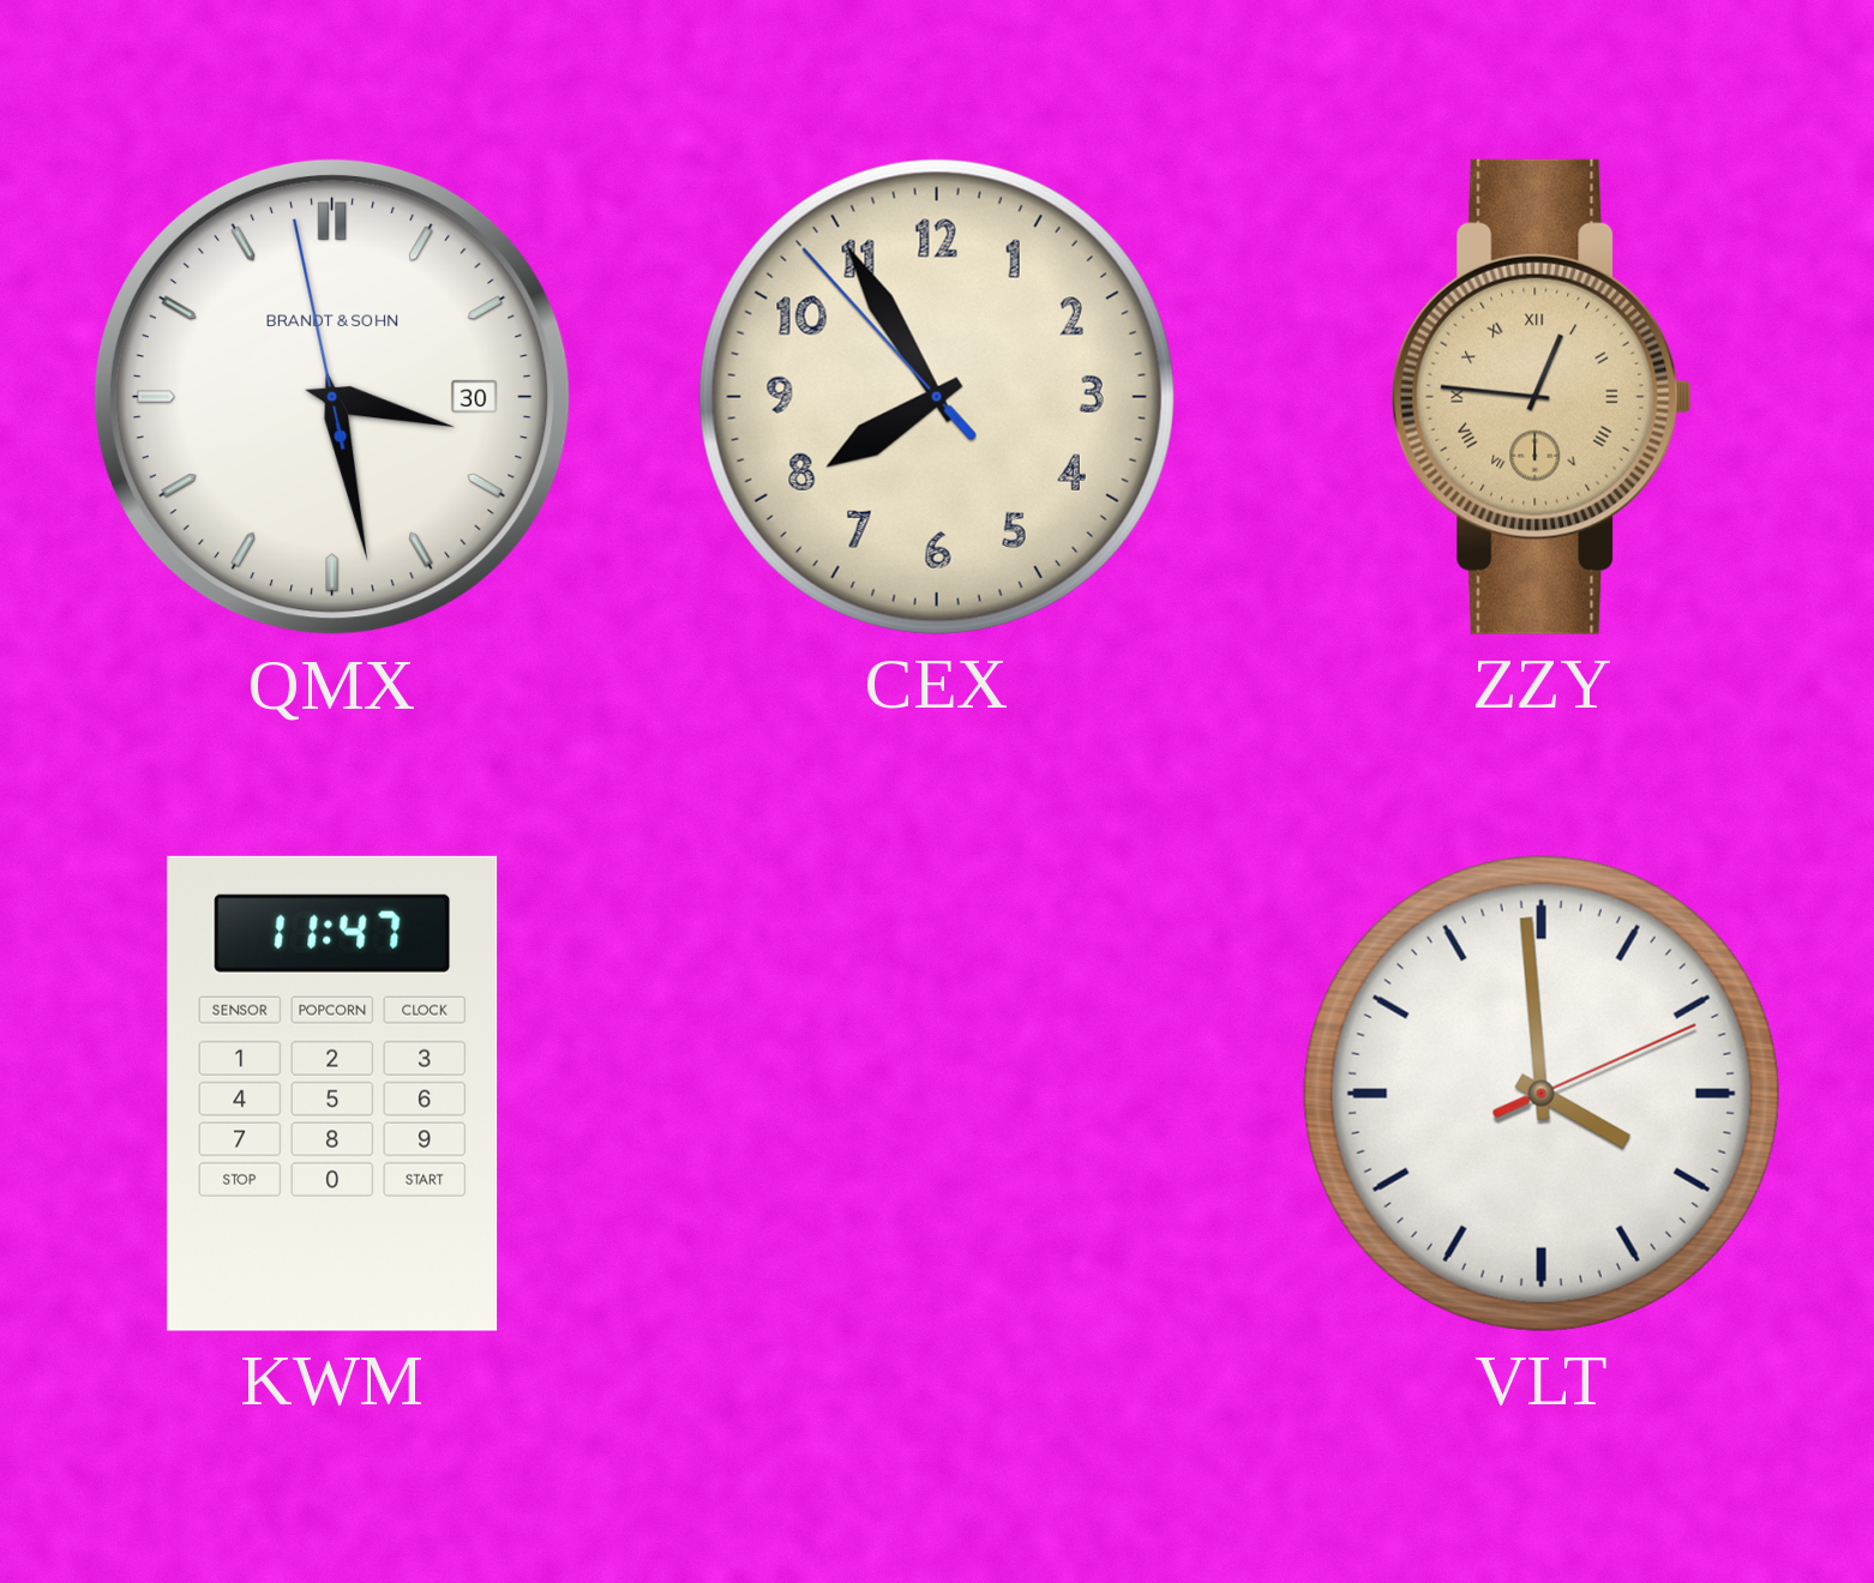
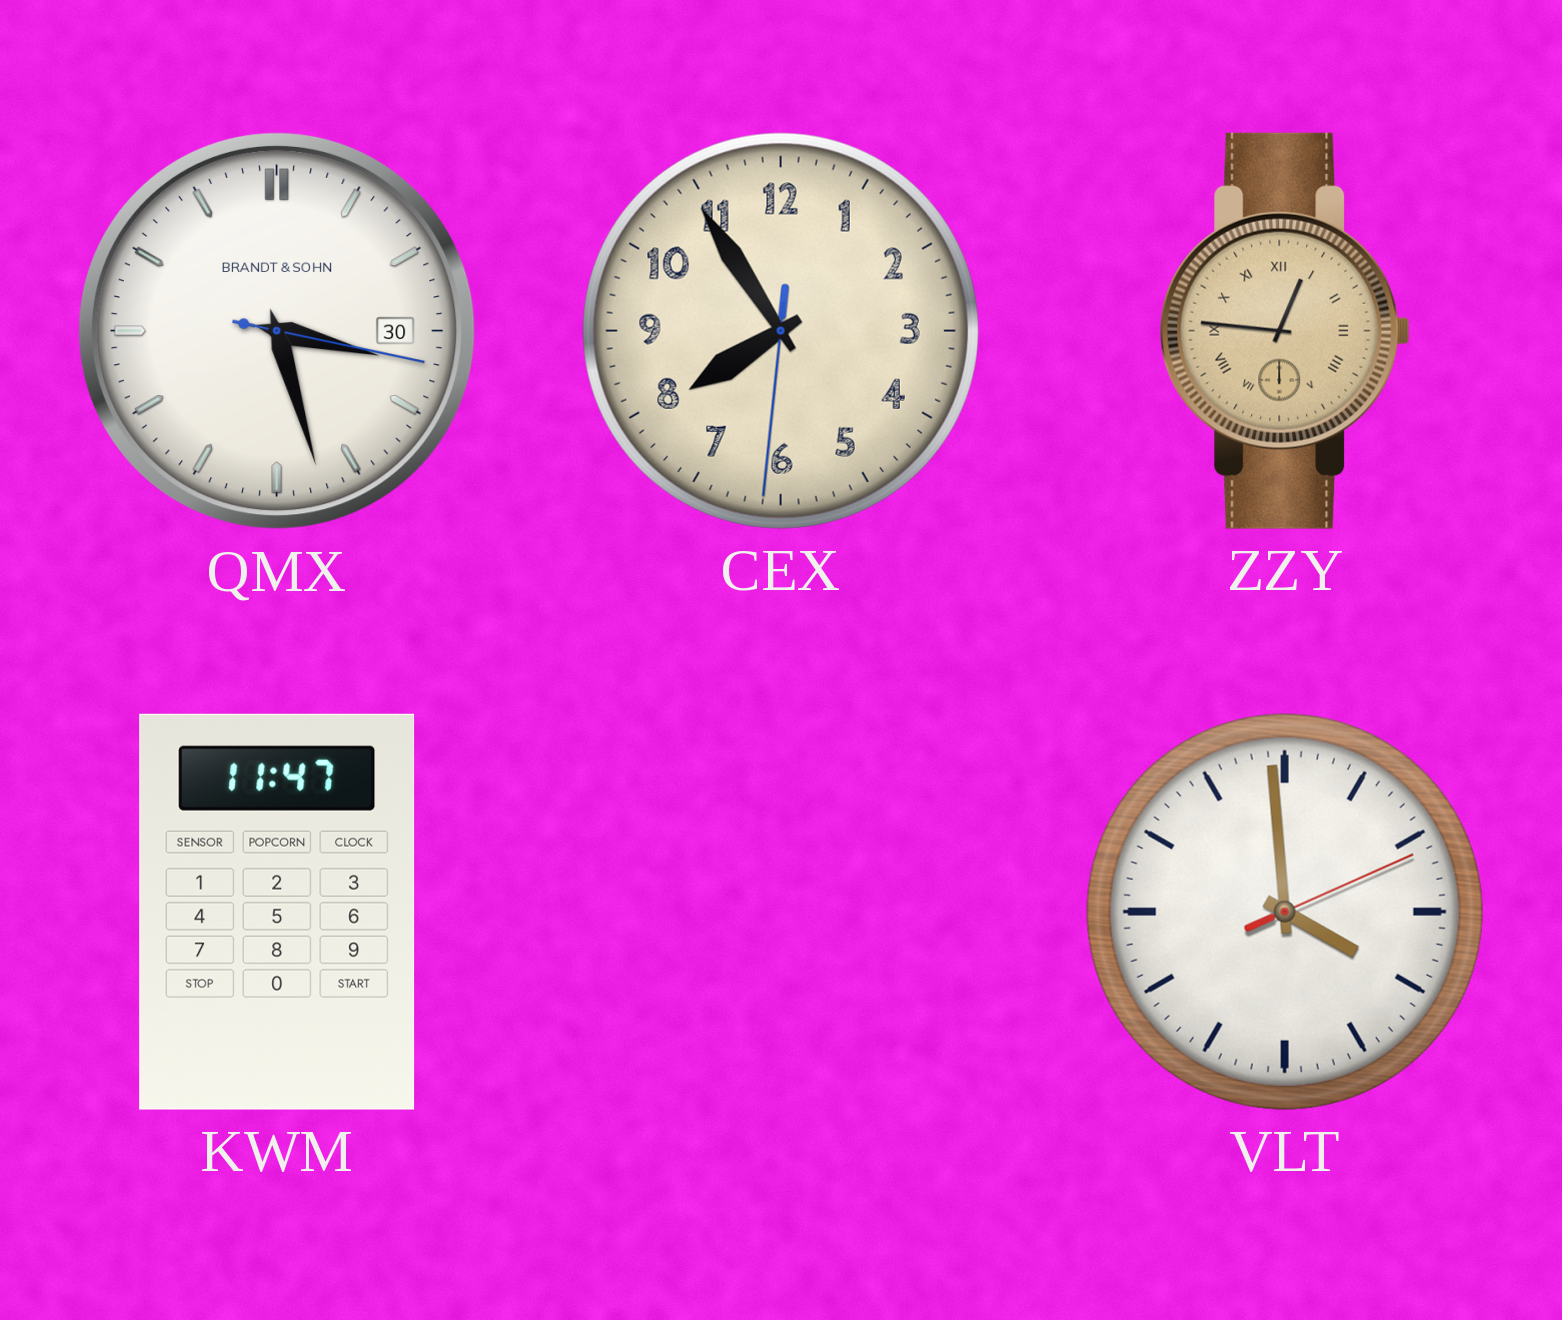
QMX: 3:27:58 -> 3:27:17
CEX: 7:54:53 -> 7:54:31
